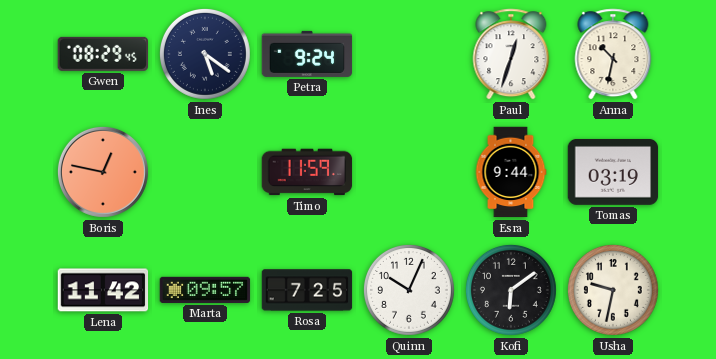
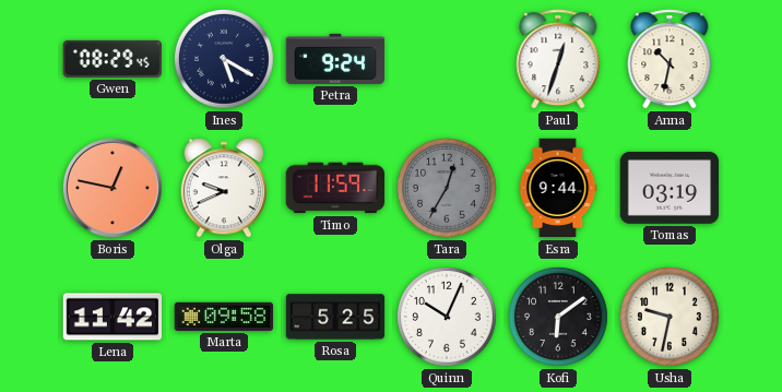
Ines: 5:21 -> 5:20
Olga: none -> 9:41
Tara: none -> 12:35
Marta: 09:57 -> 09:58
Rosa: 7:25 -> 5:25
